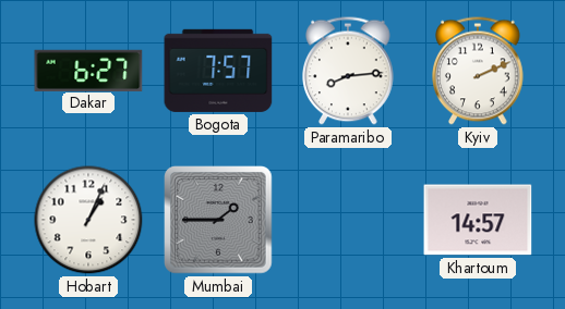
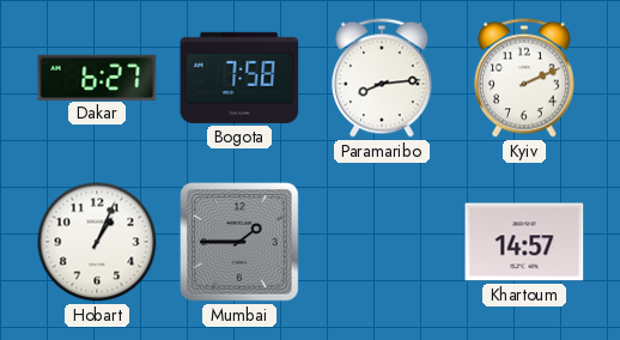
Bogota: 7:57 -> 7:58
